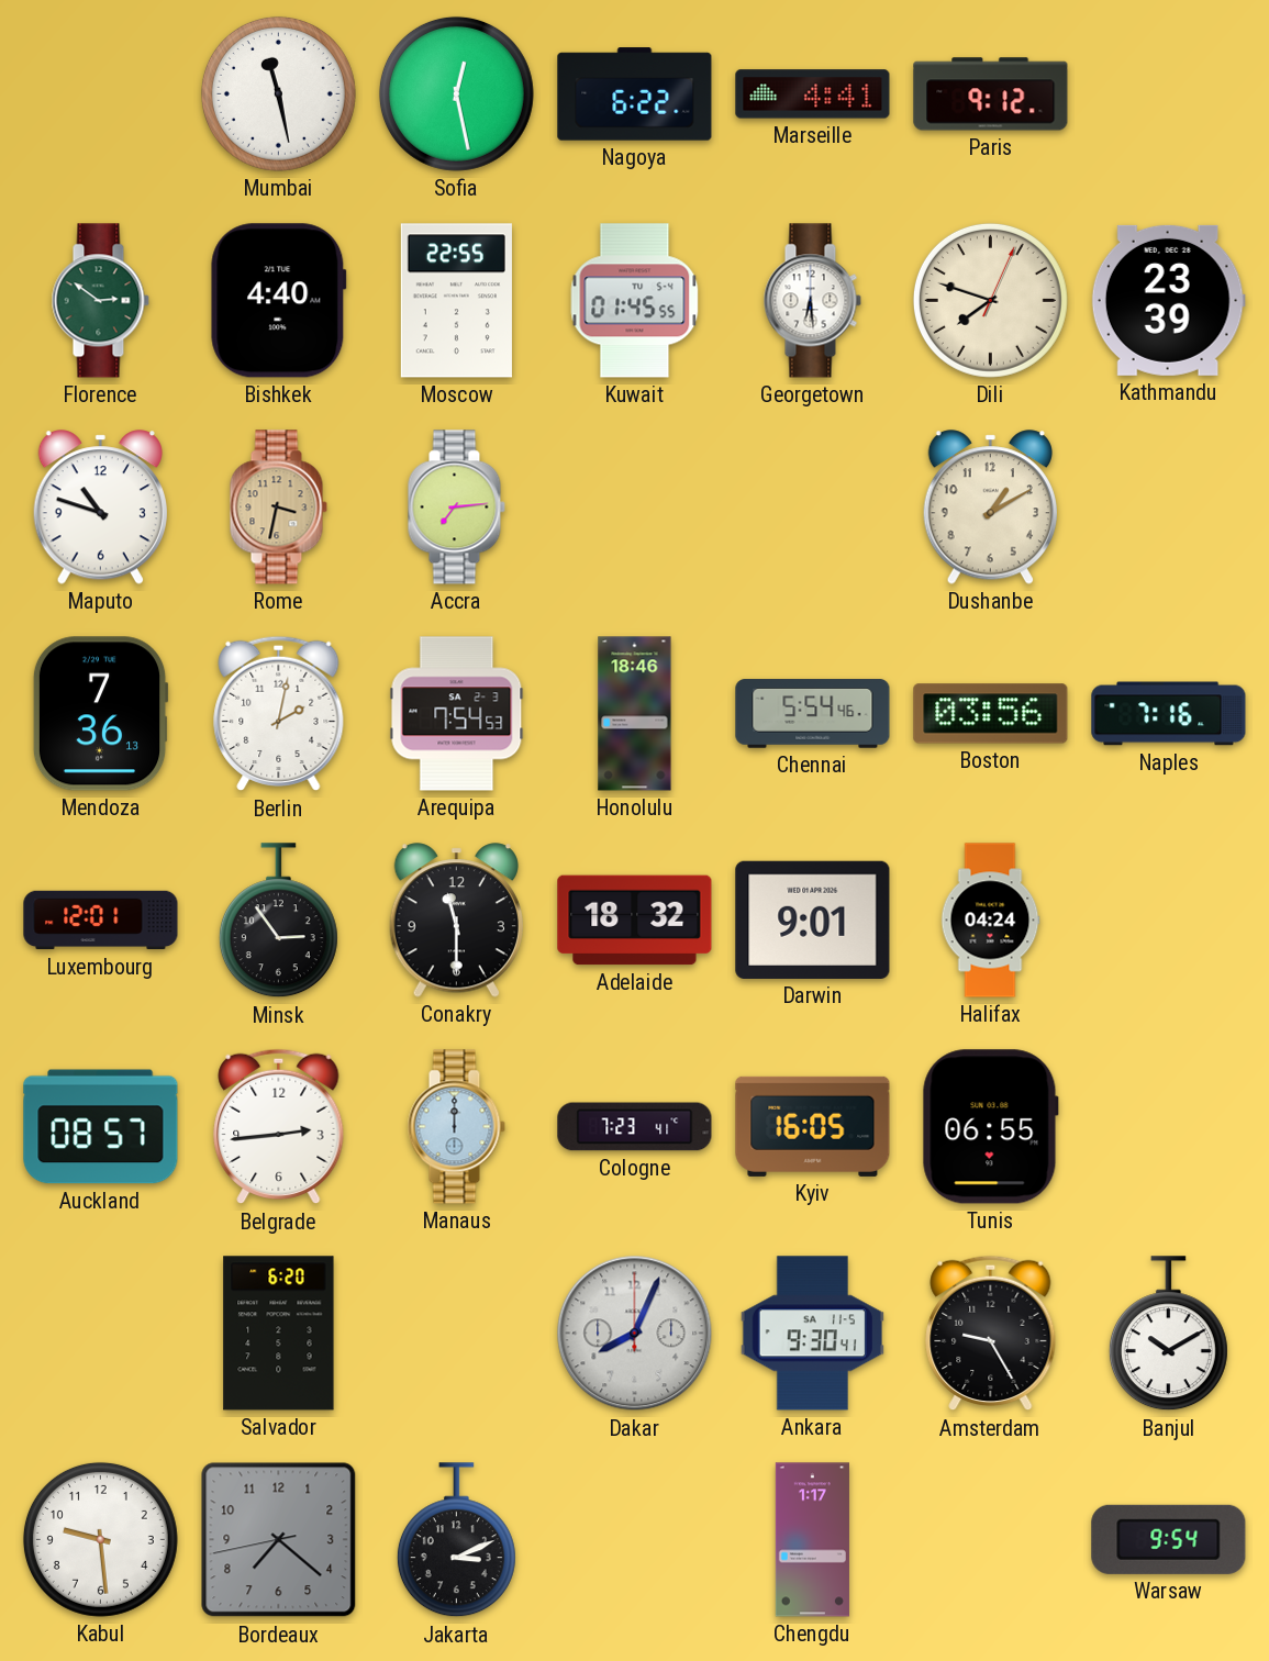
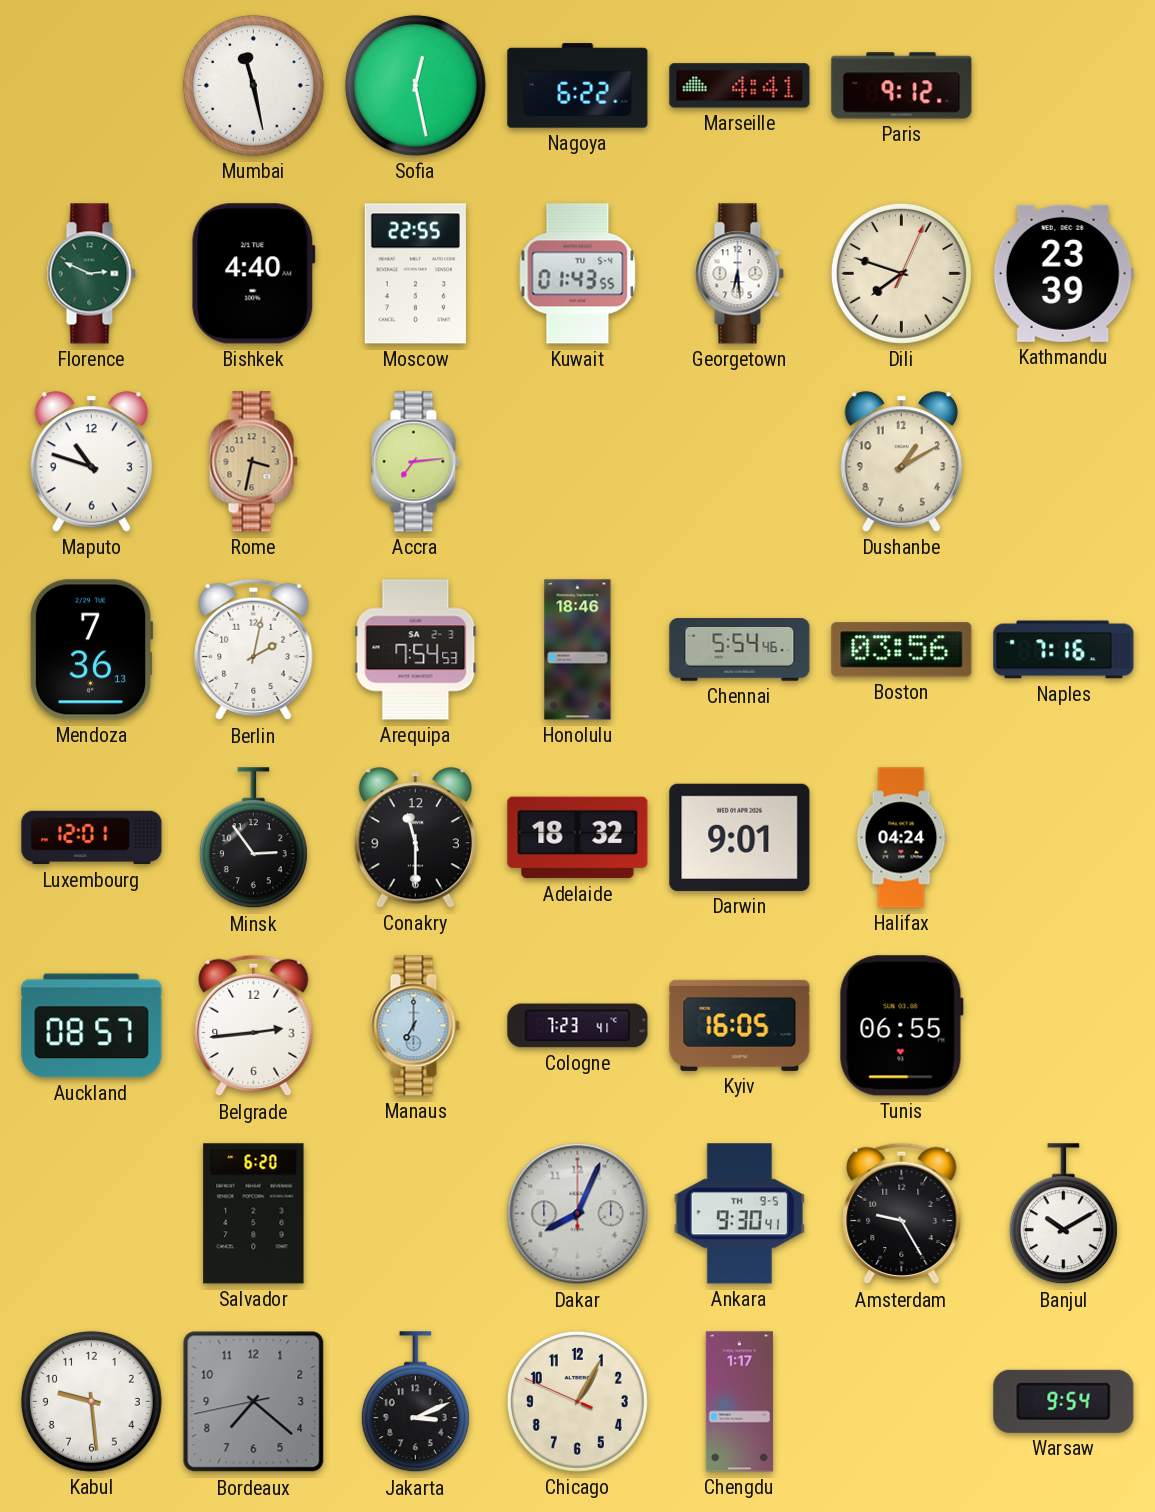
Florence: 2:51 -> 2:49
Kuwait: 01:45 -> 01:43
Manaus: 12:00 -> 7:00
Ankara date: SA 11-5 -> TH 9-5
Chicago: none -> 1:04
